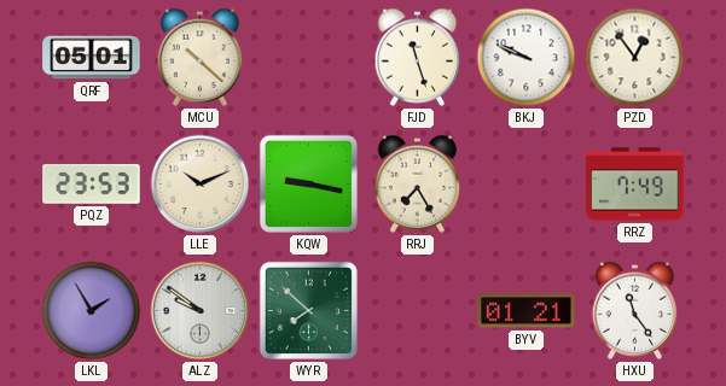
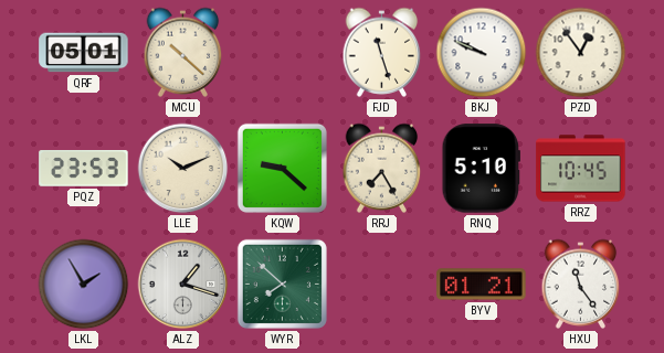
KQW: 9:17 -> 9:22
RNQ: none -> 5:10
RRZ: 7:49 -> 10:45
ALZ: 9:51 -> 1:18
